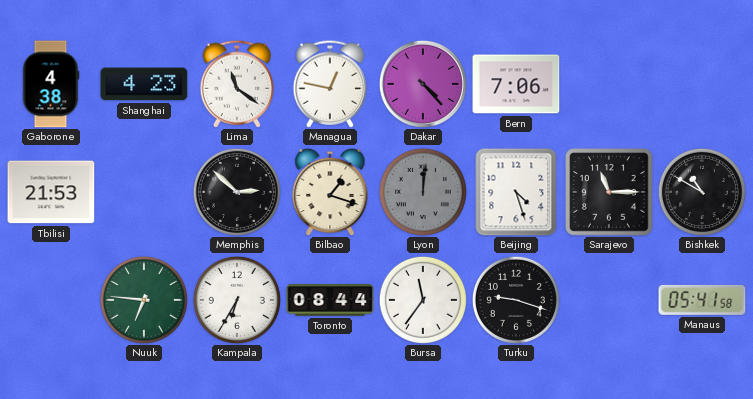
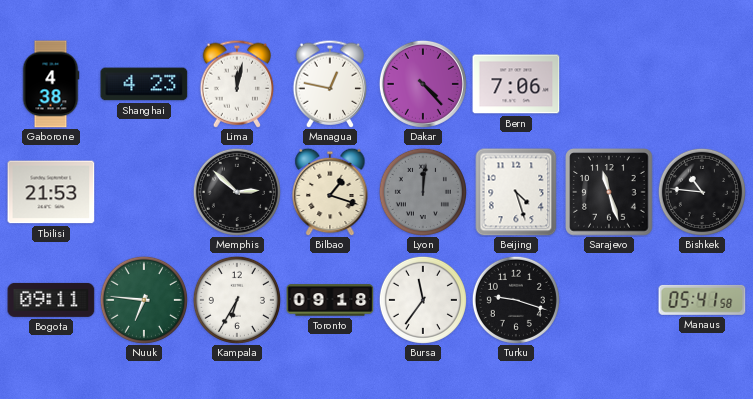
Lima: 11:21 -> 12:02
Sarajevo: 11:15 -> 11:27
Bishkek: 10:50 -> 10:46
Bogota: none -> 09:11
Toronto: 08:44 -> 09:18
